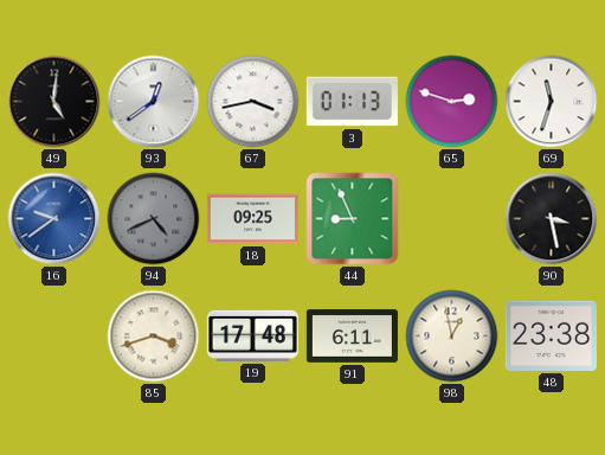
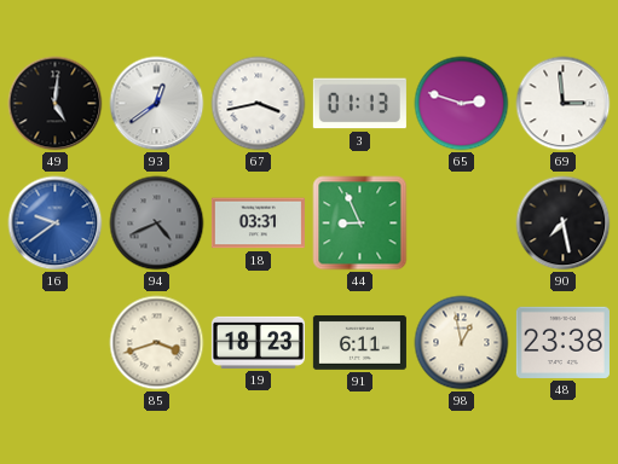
69: 11:33 -> 2:59
18: 09:25 -> 03:31
90: 3:28 -> 7:28
19: 17:48 -> 18:23
